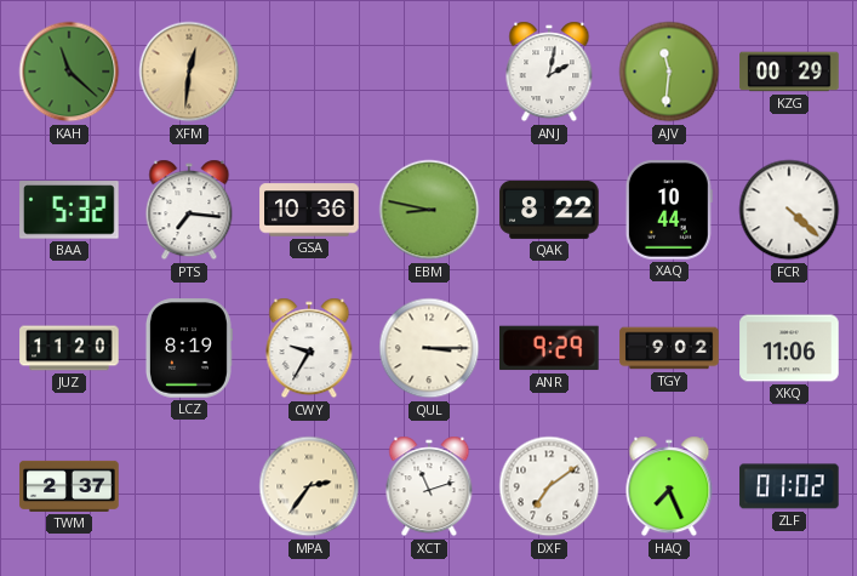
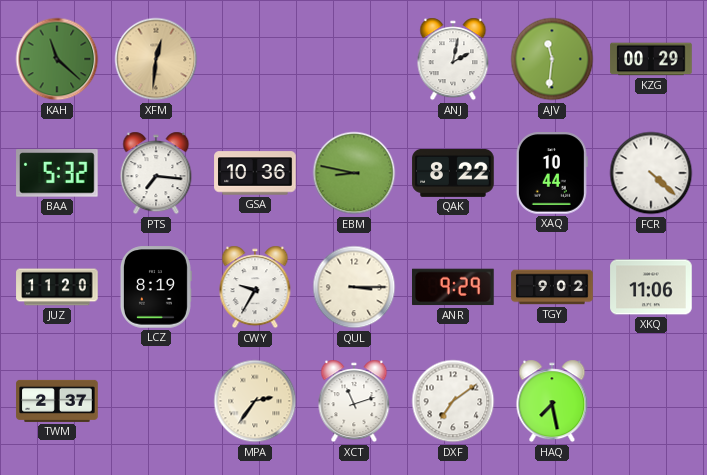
HAQ: 7:26 -> 7:28
ZLF: 01:02 -> none
